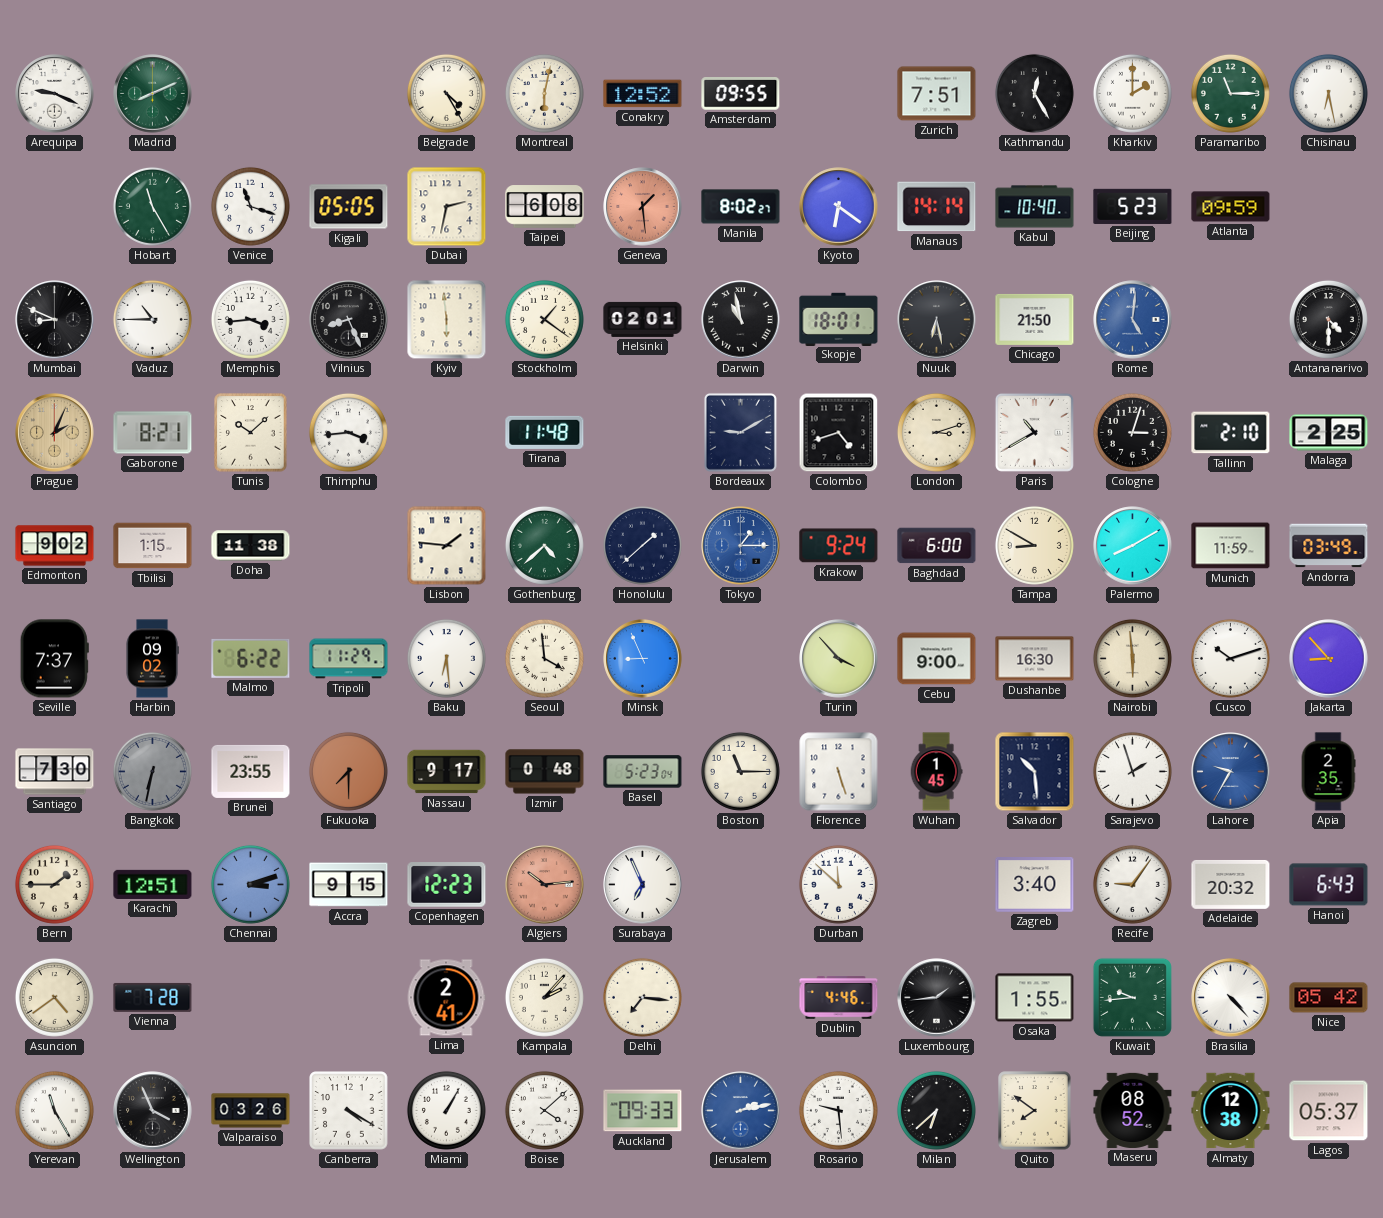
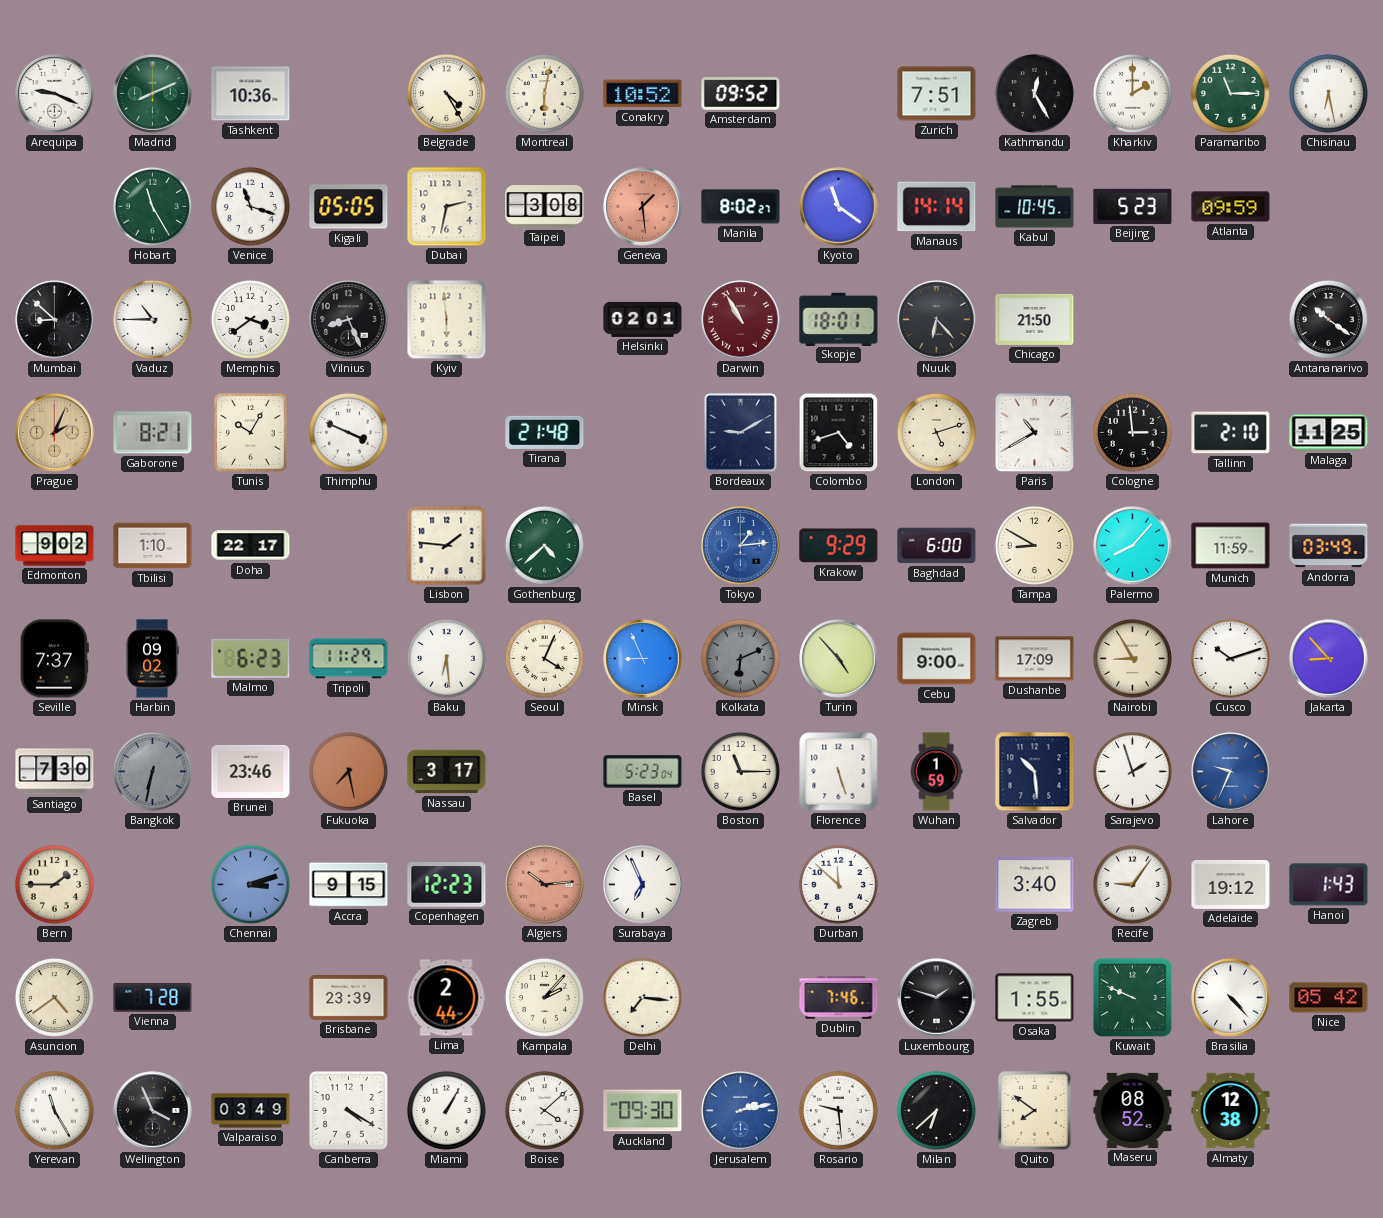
Tashkent: none -> 10:36
Conakry: 12:52 -> 10:52
Amsterdam: 09:55 -> 09:52
Taipei: 6:08 -> 3:08
Kyoto: 6:21 -> 11:21
Kabul: 10:40 -> 10:45
Mumbai: 8:49 -> 8:52
Memphis: 3:44 -> 3:39
Stockholm: 1:21 -> none
Darwin: 10:58 -> 10:55
Darwin dial: black -> burgundy
Nuuk: 6:28 -> 6:23
Rome: 5:01 -> none
Antananarivo: 4:30 -> 10:21
Tunis: 10:08 -> 10:05
Thimphu: 3:44 -> 3:49
Tirana: 11:48 -> 21:48
London: 3:12 -> 5:12
Cologne: 3:03 -> 2:59
Malaga: 2:25 -> 11:25
Tbilisi: 1:15 -> 1:10
Doha: 11:38 -> 22:17
Honolulu: 1:38 -> none
Tokyo: 1:15 -> 1:14
Krakow: 9:24 -> 9:29
Palermo: 8:10 -> 8:07
Malmo: 6:22 -> 6:23
Seoul: 3:59 -> 4:04
Kolkata: none -> 6:11
Turin: 3:53 -> 4:53
Dushanbe: 16:30 -> 17:09
Nairobi: 5:59 -> 8:55
Brunei: 23:55 -> 23:46
Fukuoka: 7:30 -> 7:28
Nassau: 9:17 -> 3:17
Izmir: 0:48 -> none
Wuhan: 1:45 -> 1:59
Lahore: 9:35 -> 9:34
Apia: 2:35 -> none
Karachi: 12:51 -> none
Adelaide: 20:32 -> 19:12
Hanoi: 6:43 -> 1:43
Brisbane: none -> 23:39
Lima: 2:41 -> 2:44
Dublin: 4:46 -> 7:46
Luxembourg: 1:44 -> 1:48
Kuwait: 9:44 -> 9:49
Valparaiso: 03:26 -> 03:49
Auckland: 09:33 -> 09:30
Lagos: 05:37 -> none
